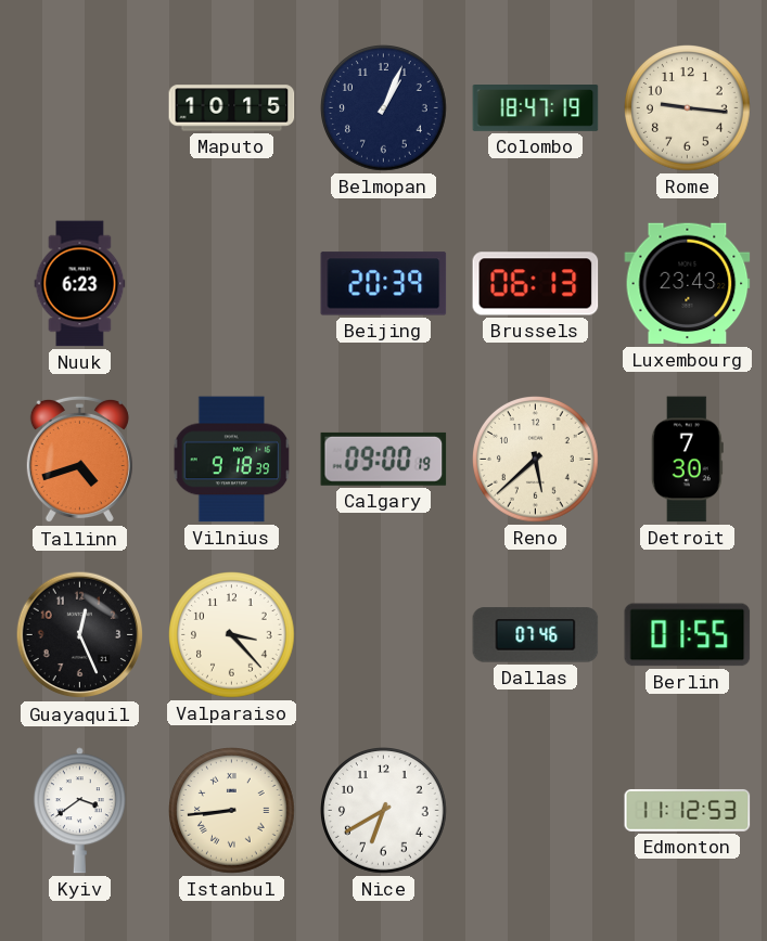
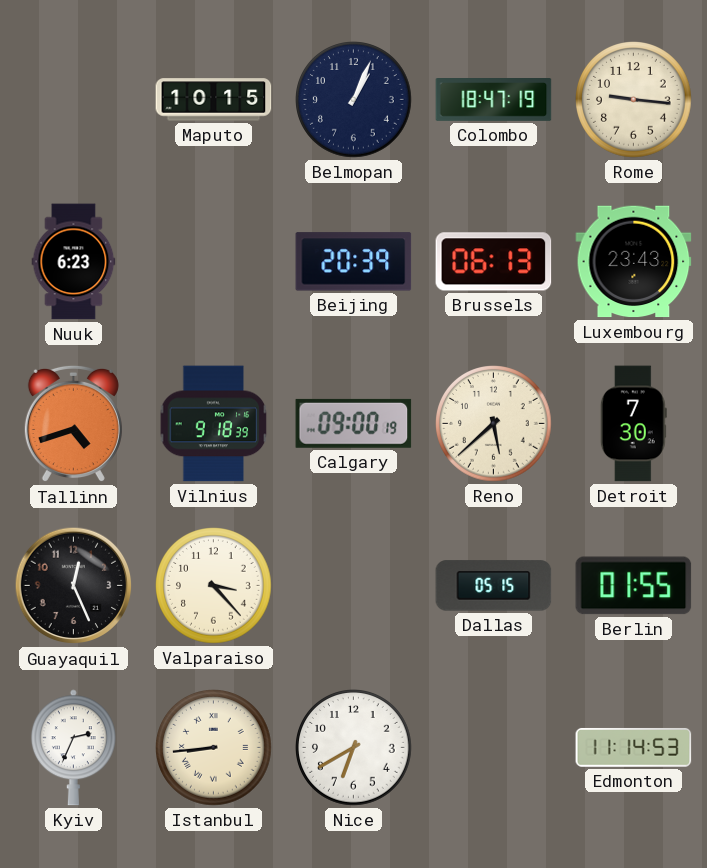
Dallas: 07:46 -> 05:15
Kyiv: 3:39 -> 2:34
Edmonton: 11:12 -> 11:14
